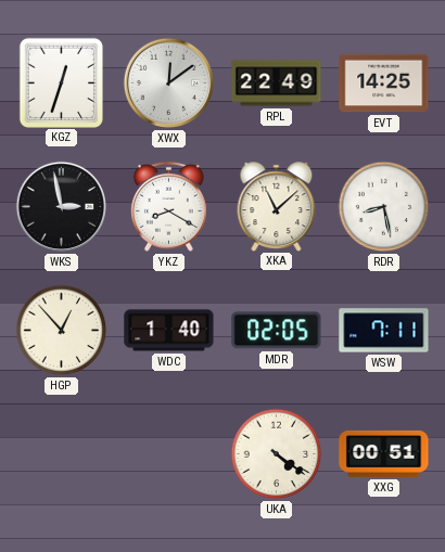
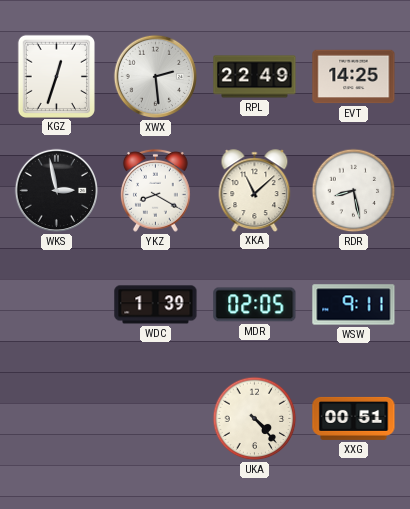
XWX: 12:09 -> 2:29
HGP: 12:53 -> none
WDC: 1:40 -> 1:39
WSW: 7:11 -> 9:11
UKA: 4:21 -> 4:23
